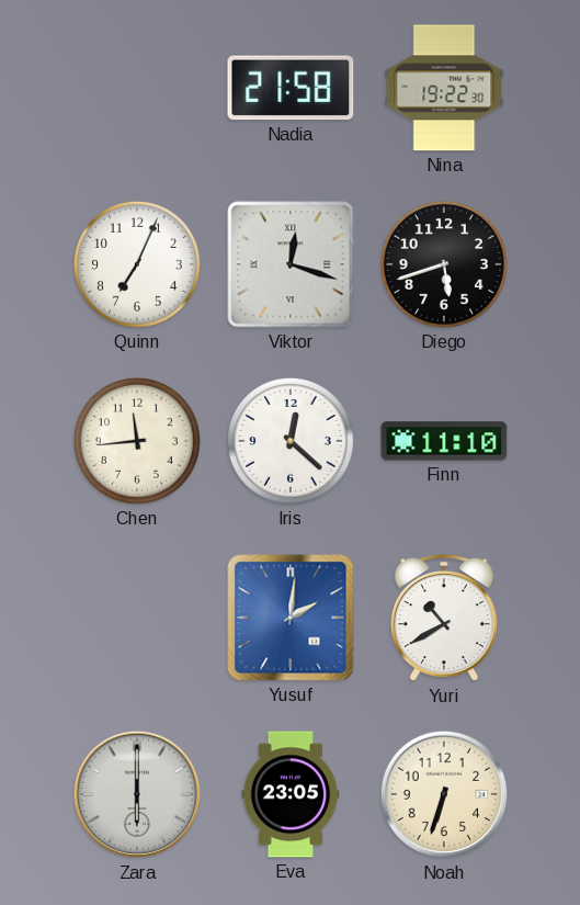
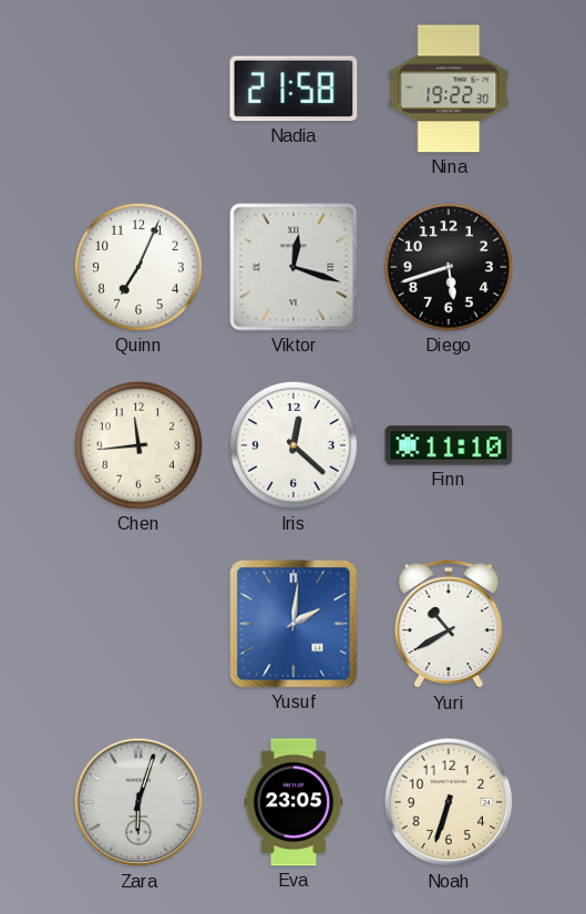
Zara: 6:00 -> 6:03
